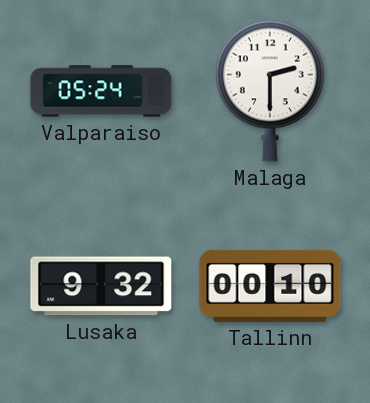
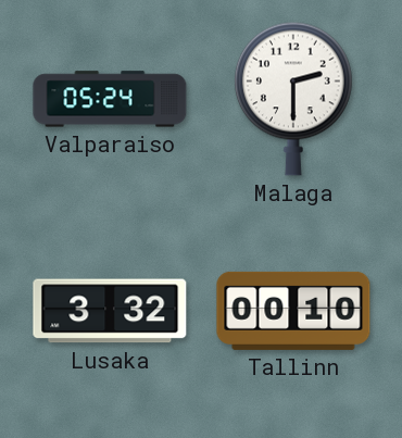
Lusaka: 9:32 -> 3:32
